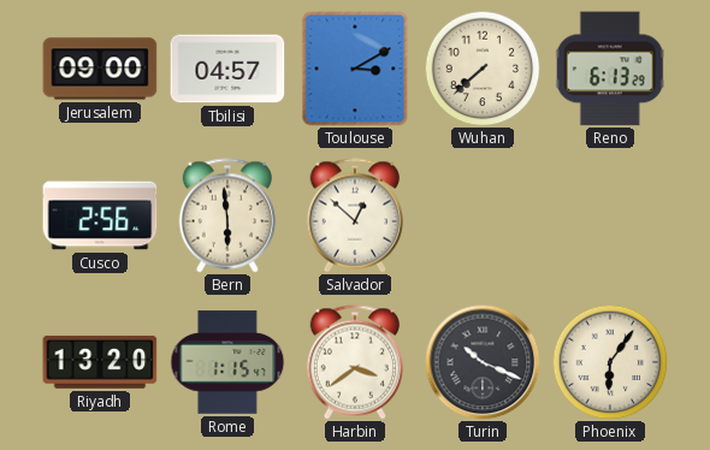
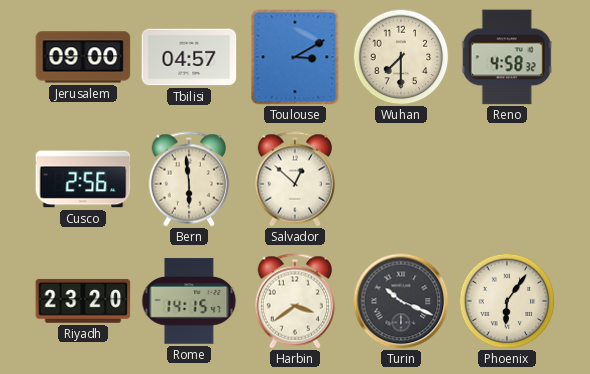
Wuhan: 7:38 -> 7:30
Reno: 6:13 -> 4:58
Riyadh: 13:20 -> 23:20
Rome: 1:15 -> 14:15
